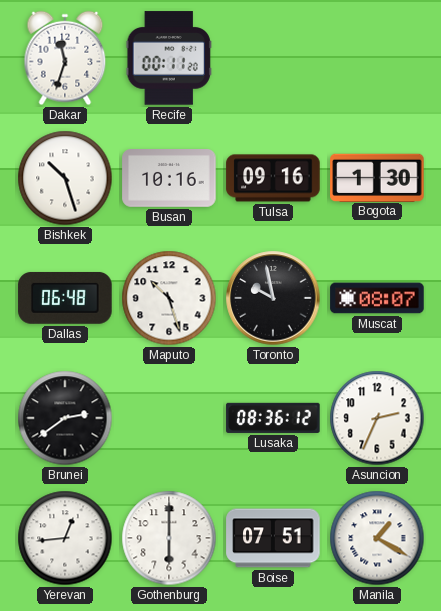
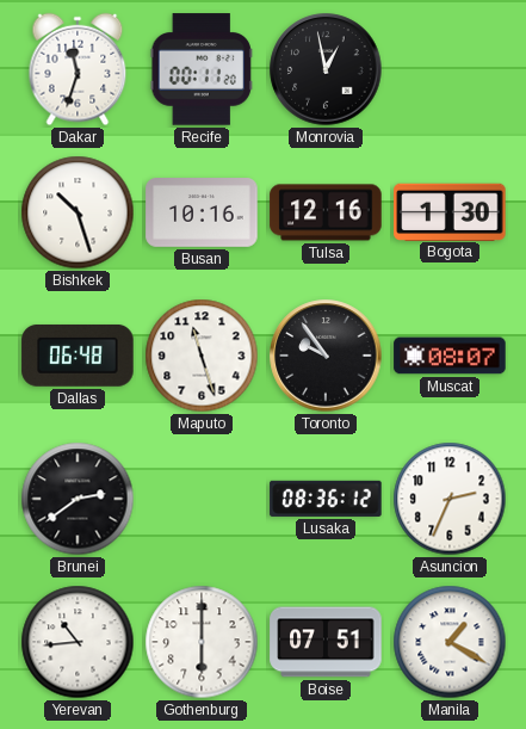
Monrovia: none -> 12:58
Tulsa: 09:16 -> 12:16
Maputo: 10:27 -> 11:27
Toronto: 9:58 -> 9:54
Yerevan: 12:44 -> 10:44
